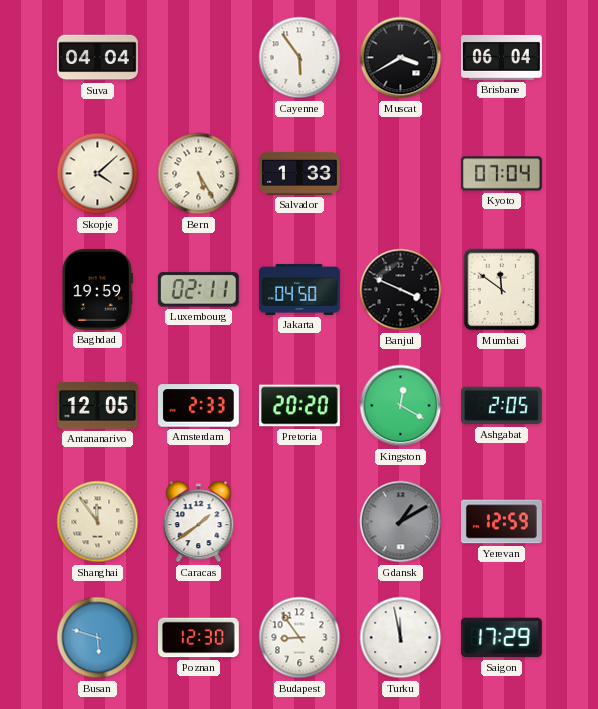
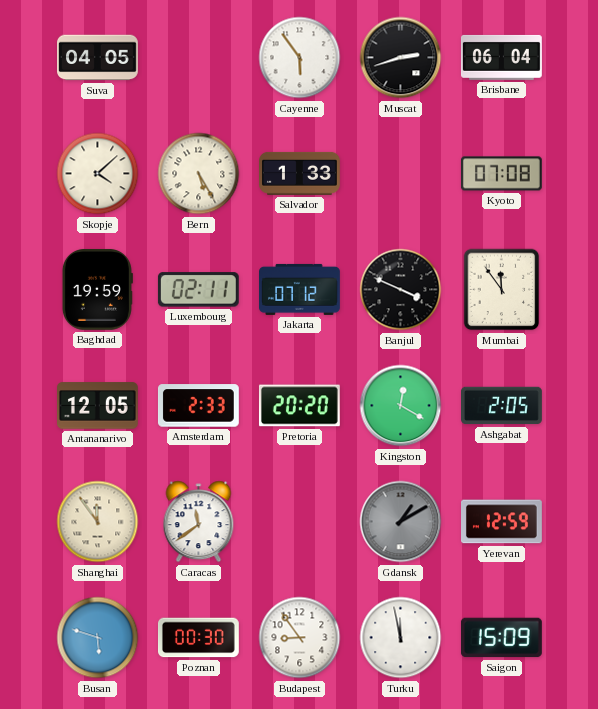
Suva: 04:04 -> 04:05
Muscat: 3:40 -> 2:42
Kyoto: 07:04 -> 07:08
Jakarta: 04:50 -> 07:12
Mumbai: 11:51 -> 11:54
Caracas: 1:39 -> 11:39
Poznan: 12:30 -> 00:30
Saigon: 17:29 -> 15:09
